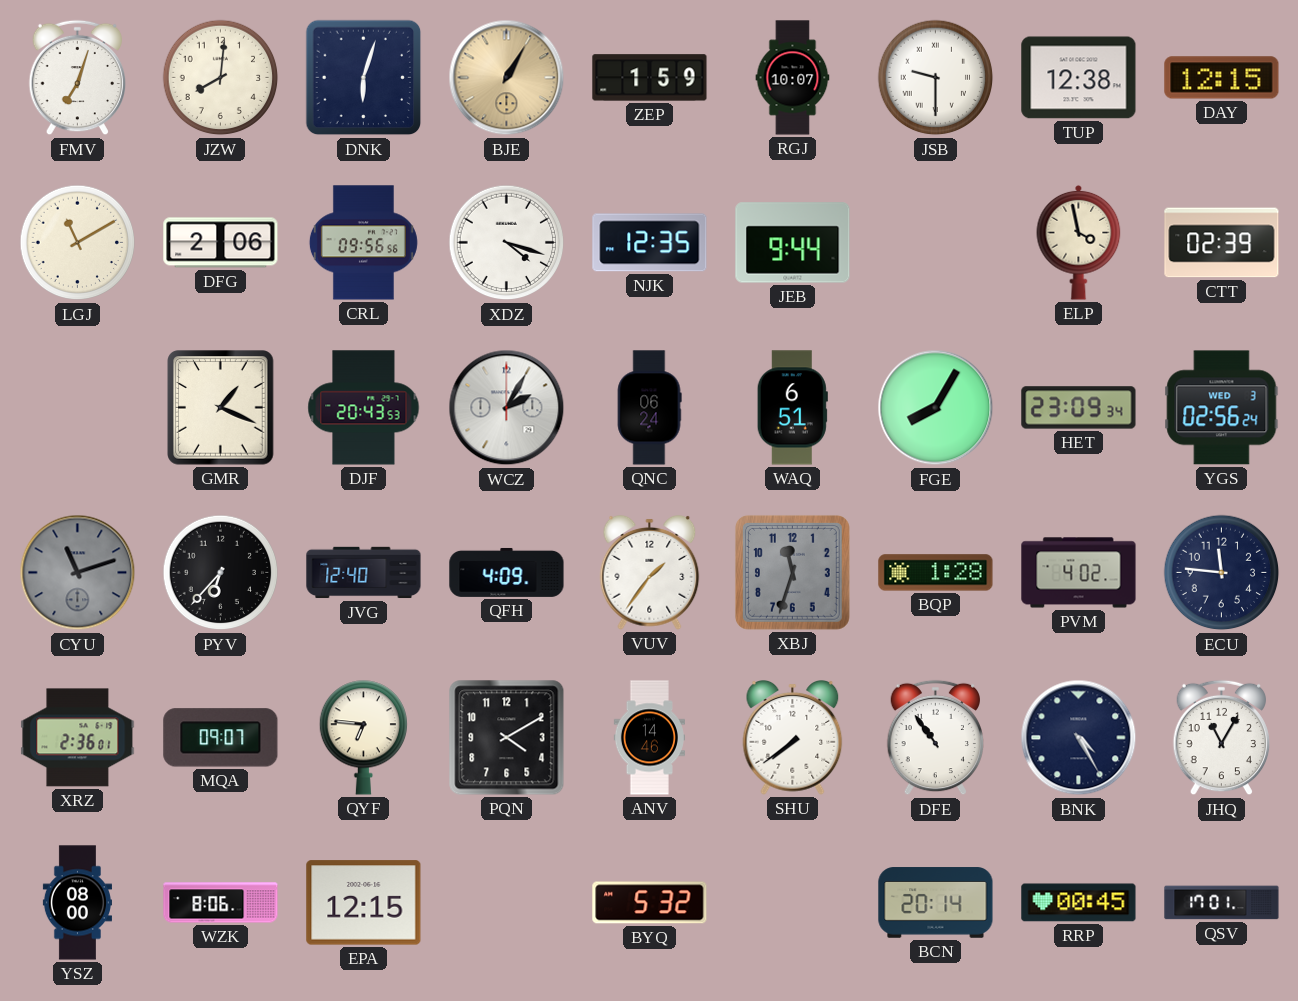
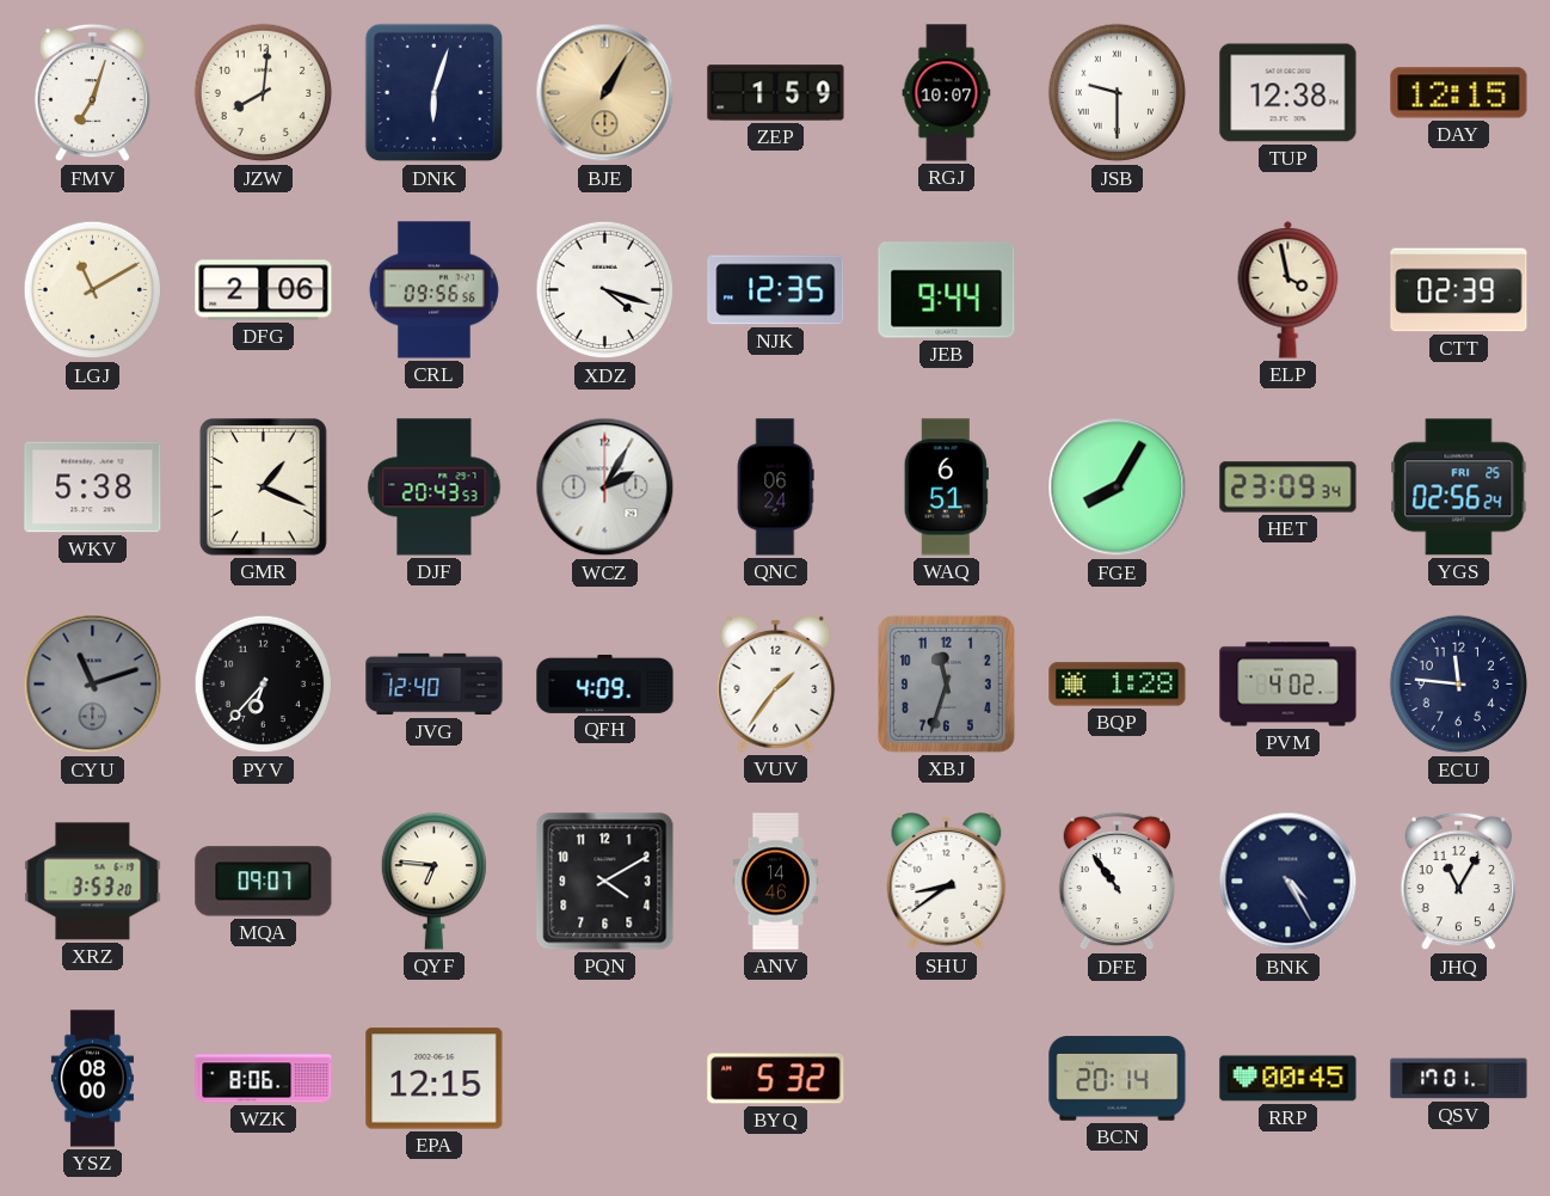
WKV: none -> 5:38
YGS date: WED 3 -> FRI 25
XRZ: 2:36 -> 3:53
SHU: 7:39 -> 8:39
